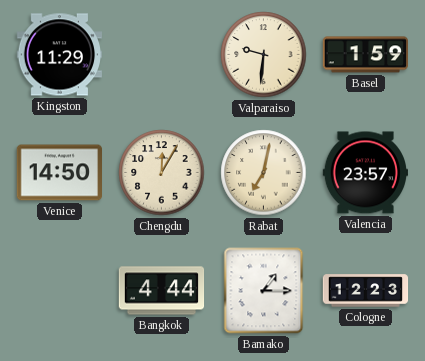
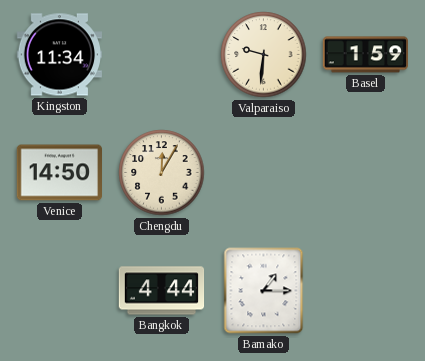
Kingston: 11:29 -> 11:34
Rabat: 7:02 -> none
Valencia: 23:57 -> none
Cologne: 12:23 -> none
